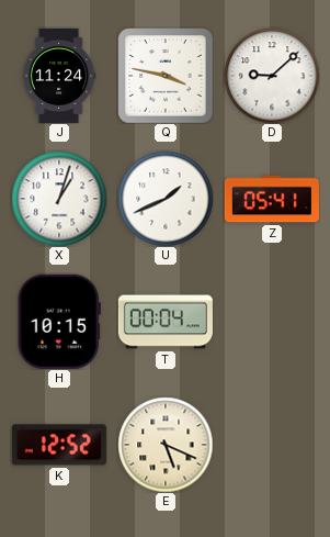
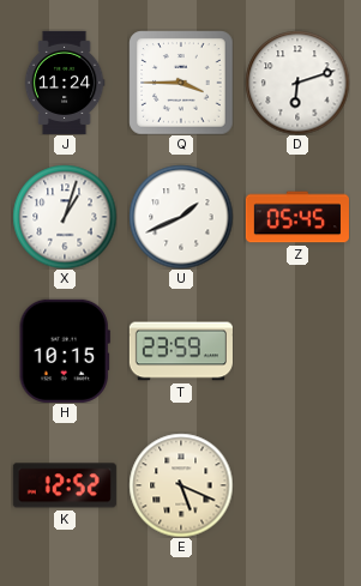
Q: 3:47 -> 3:45
D: 9:08 -> 6:12
Z: 05:41 -> 05:45
T: 00:04 -> 23:59
